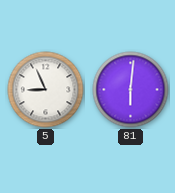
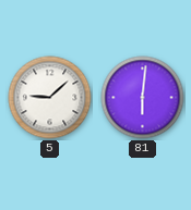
5: 8:56 -> 9:08
